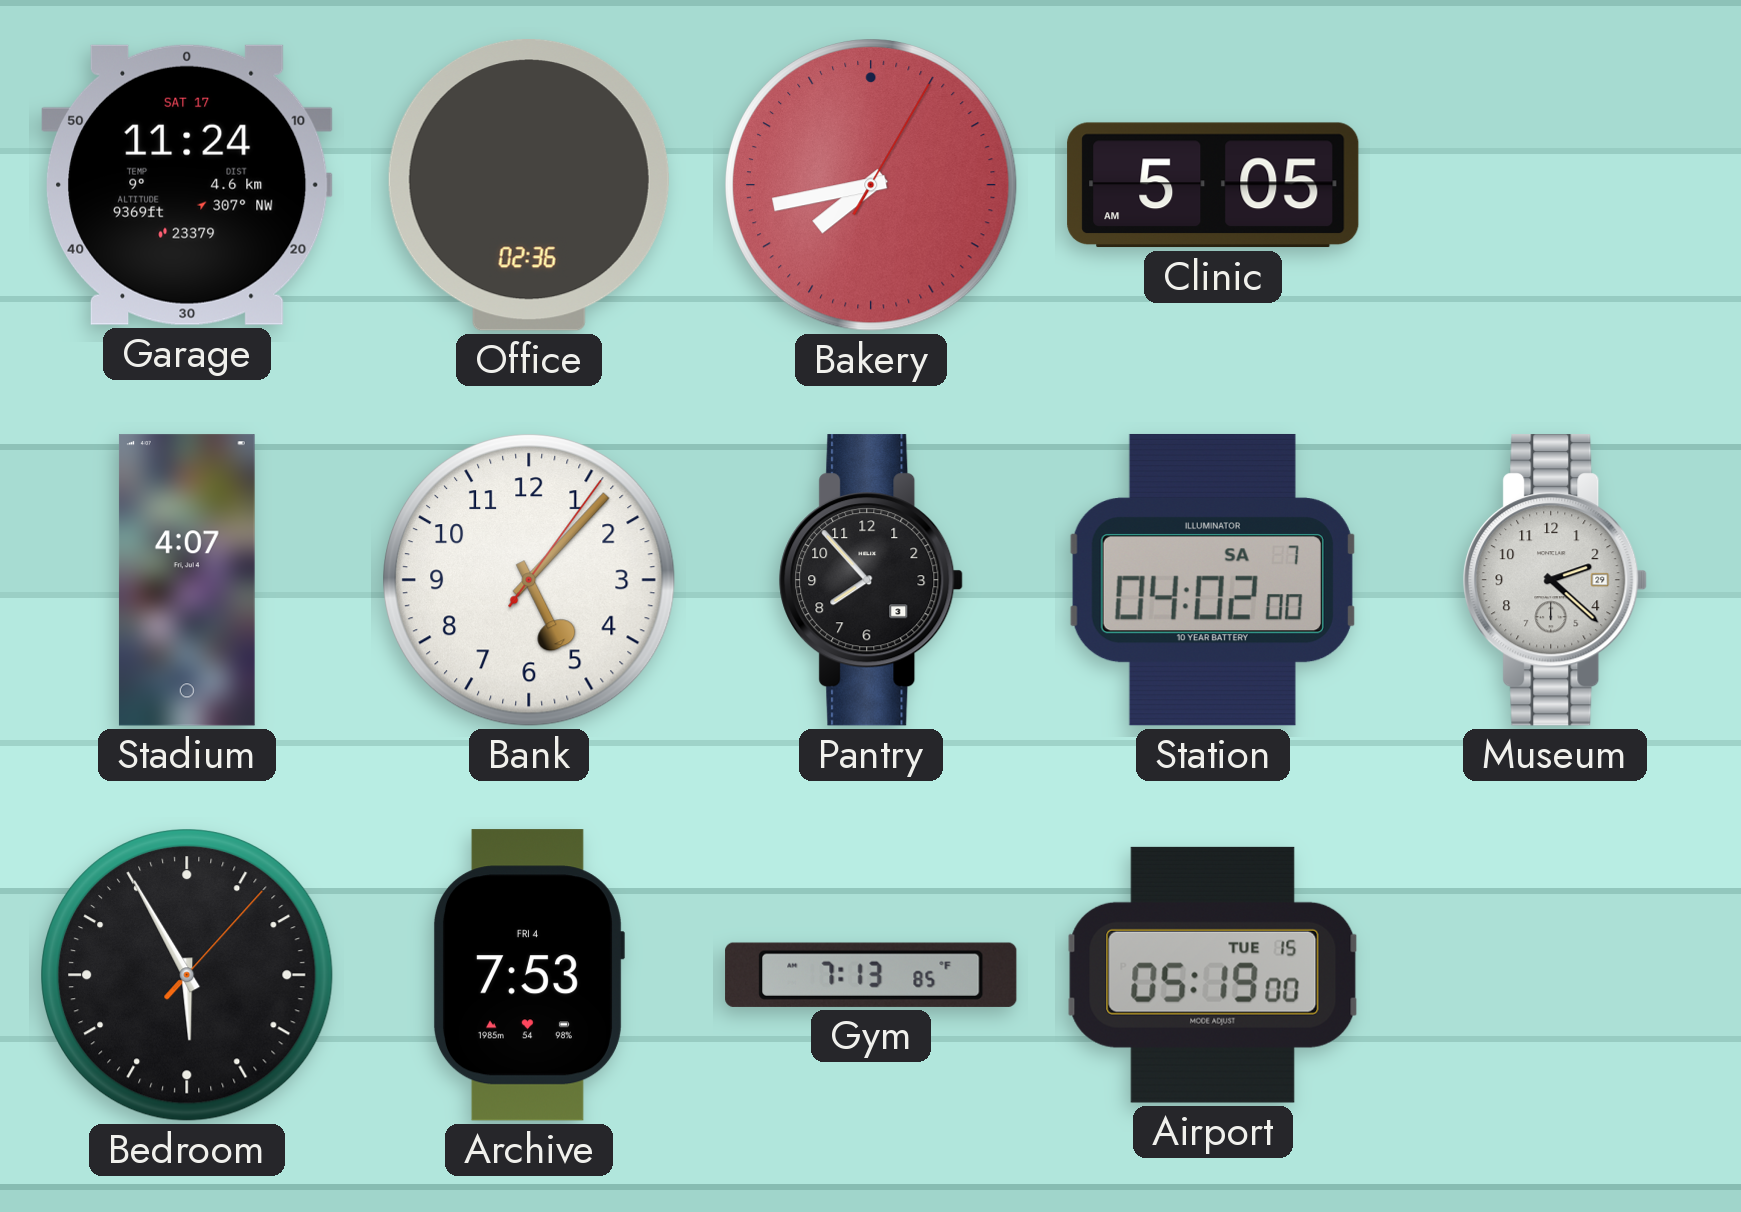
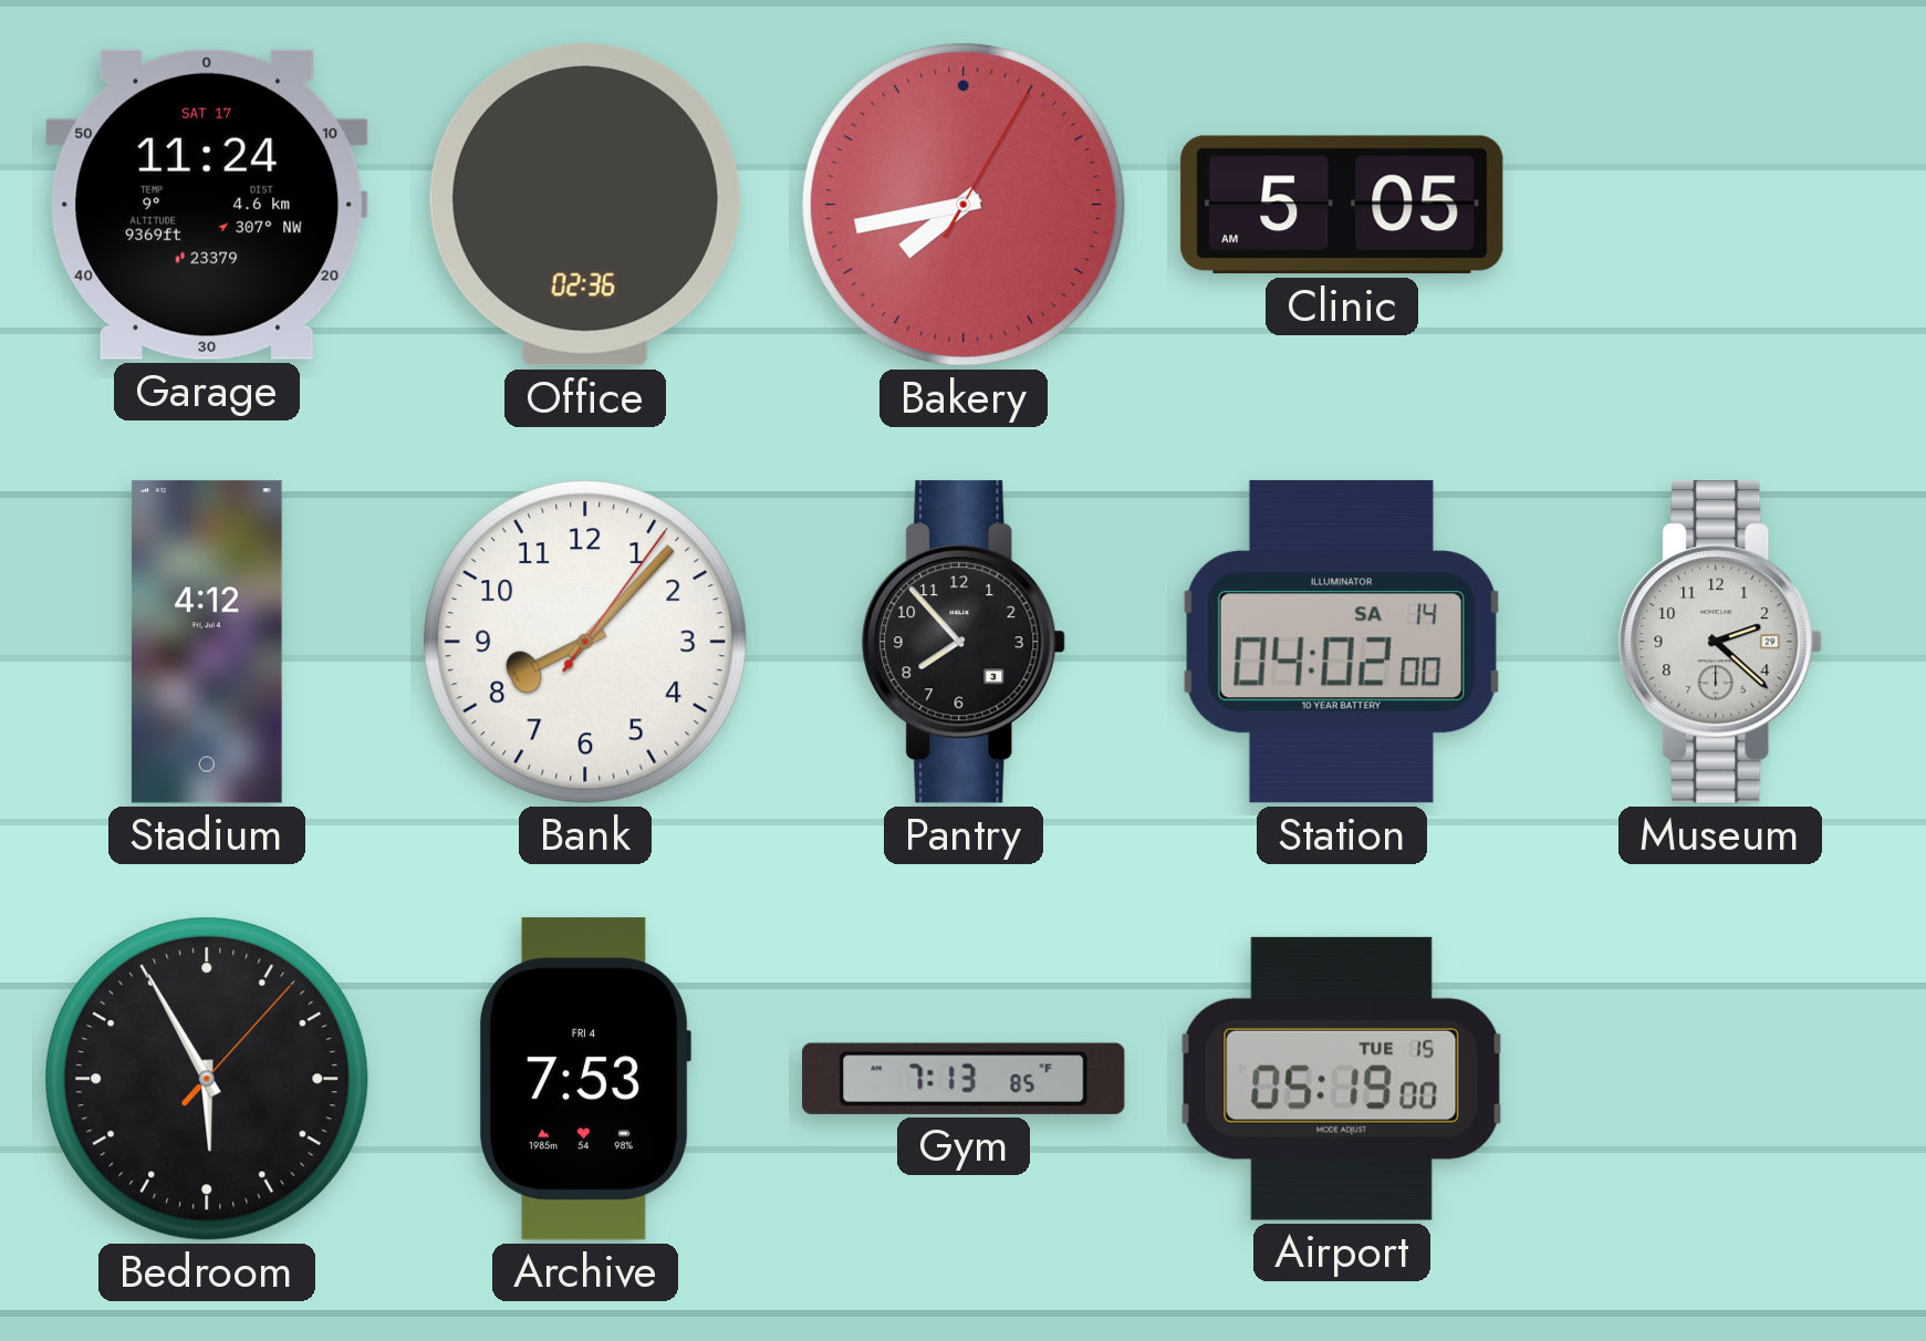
Stadium: 4:07 -> 4:12
Bank: 5:07 -> 8:07
Station date: SA 7 -> SA 14
